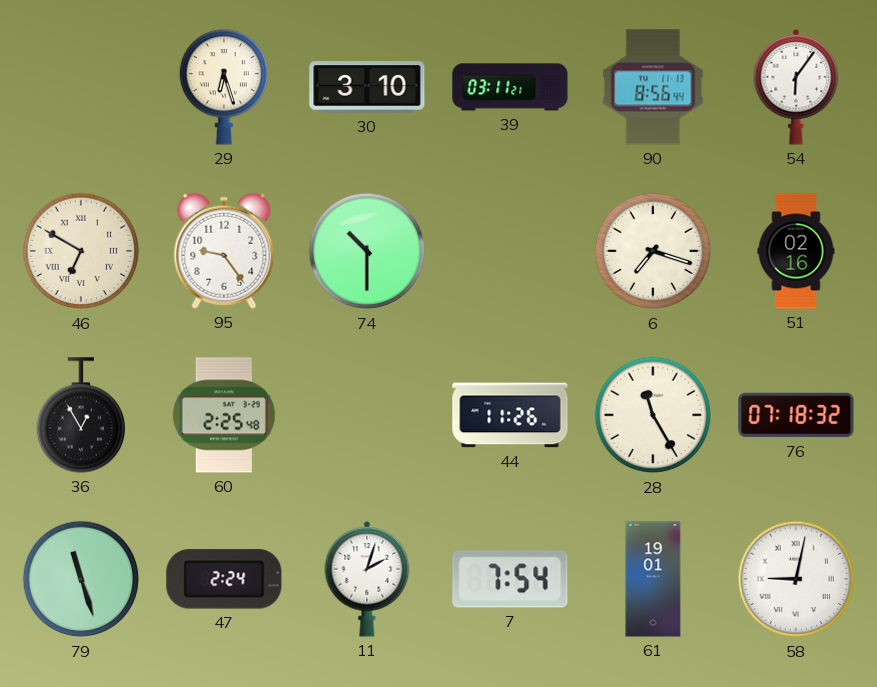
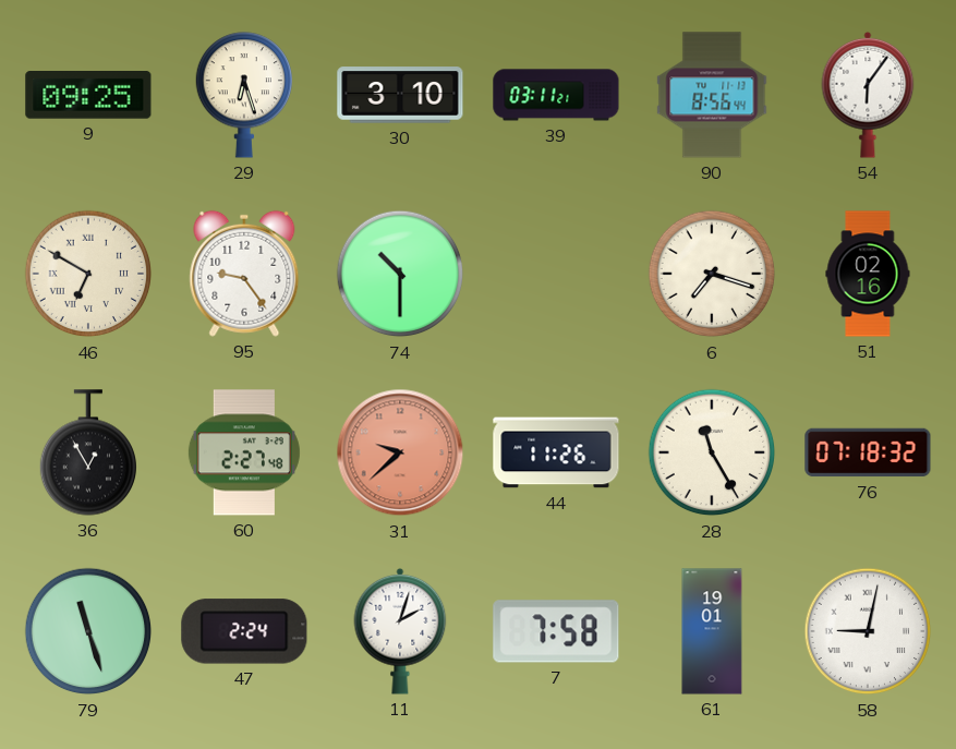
9: none -> 09:25
60: 2:25 -> 2:27
31: none -> 9:38
7: 7:54 -> 7:58
